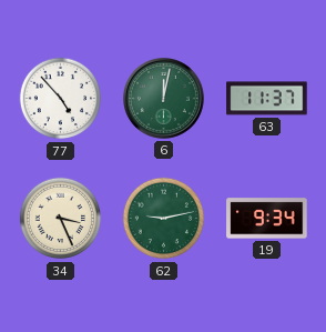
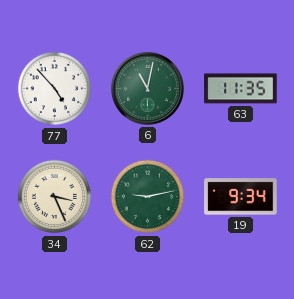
6: 12:02 -> 11:02
63: 11:37 -> 11:35
